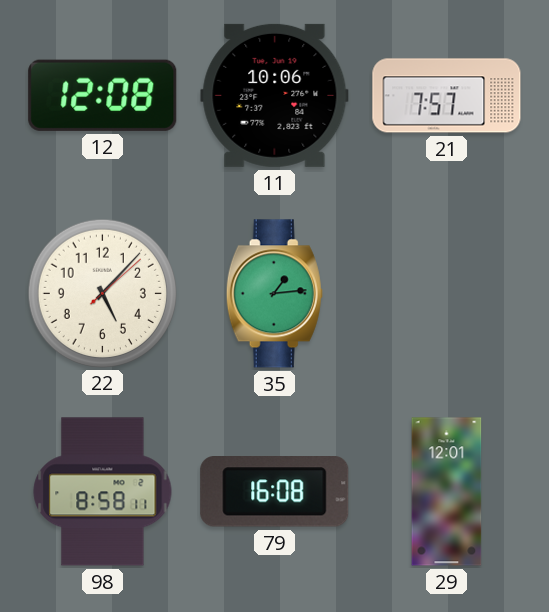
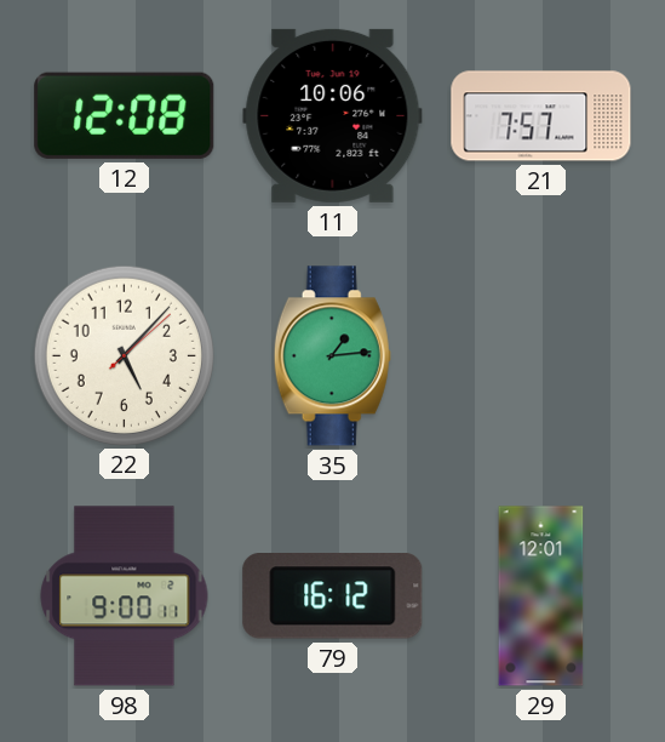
98: 8:58 -> 9:00
79: 16:08 -> 16:12
